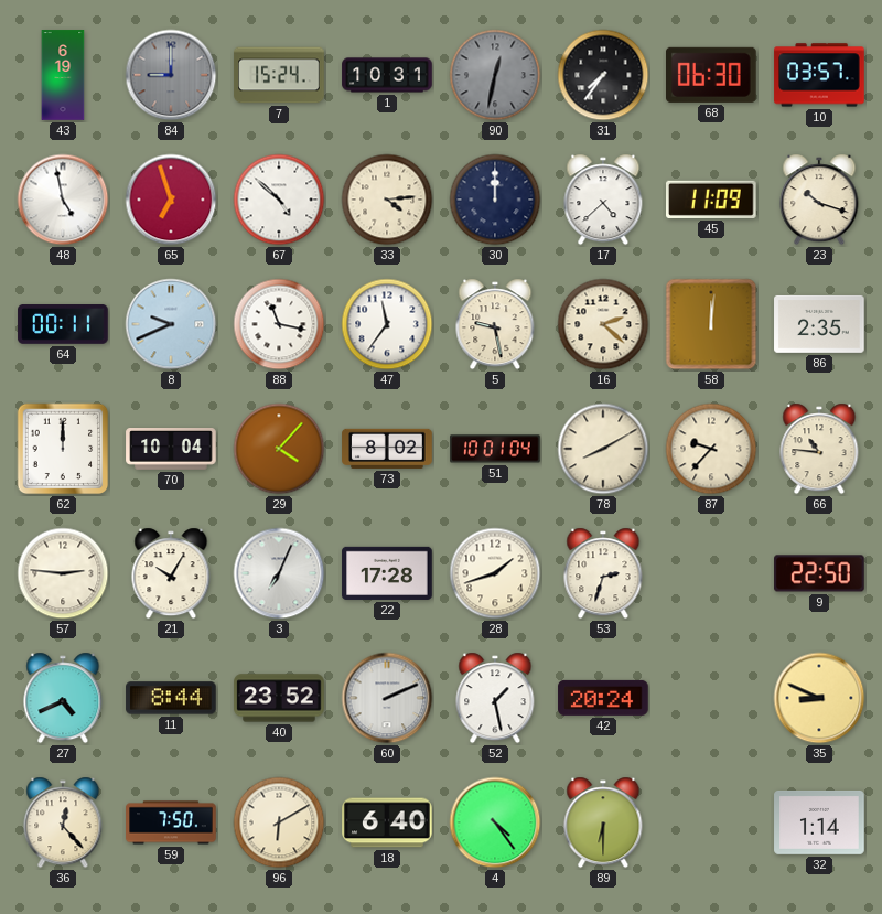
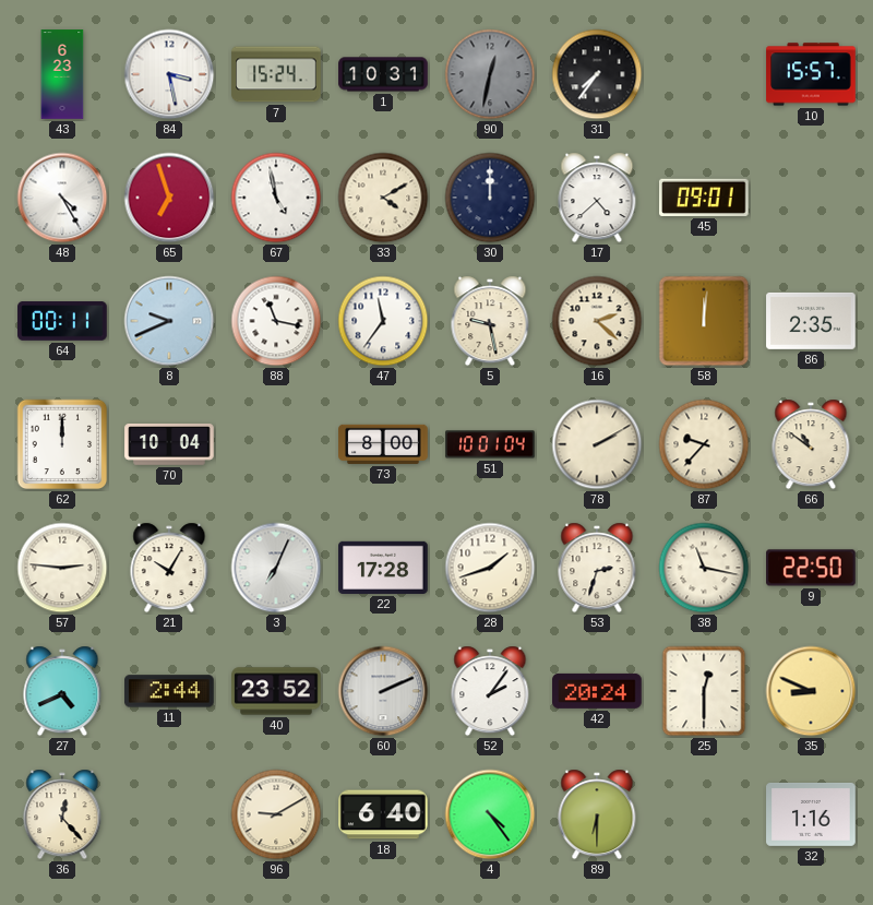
43: 6:19 -> 6:23
84: 9:00 -> 3:28
84 dial: grey -> white
68: 06:30 -> none
10: 03:57 -> 15:57
48: 4:58 -> 4:25
67: 4:52 -> 4:58
33: 4:14 -> 4:10
45: 11:09 -> 09:01
23: 10:18 -> none
29: 4:07 -> none
73: 8:02 -> 8:00
78: 8:10 -> 2:10
66: 10:46 -> 10:51
38: none -> 11:17
11: 8:44 -> 2:44
52: 1:28 -> 2:06
25: none -> 12:30
59: 7:50 -> none
96: 6:10 -> 9:10
32: 1:14 -> 1:16
